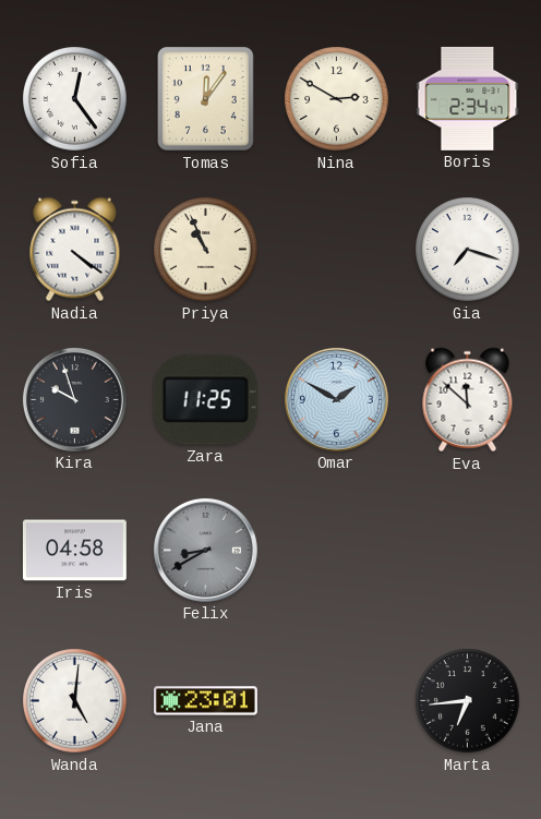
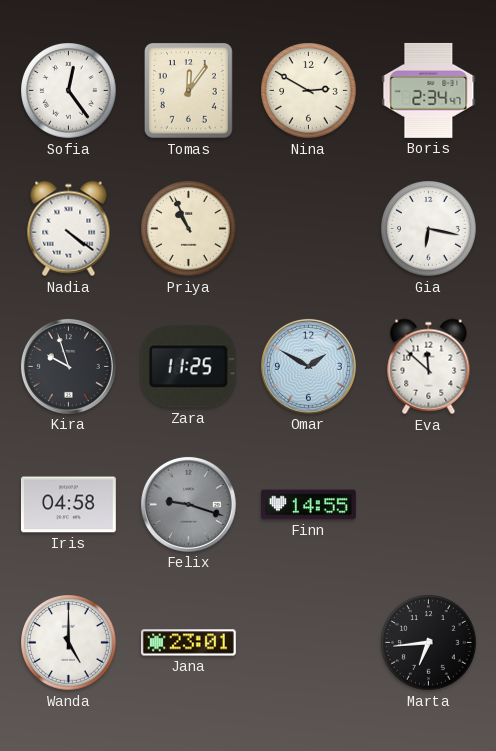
Gia: 7:18 -> 6:17
Felix: 8:40 -> 9:18
Finn: none -> 14:55
Wanda: 5:01 -> 5:00
